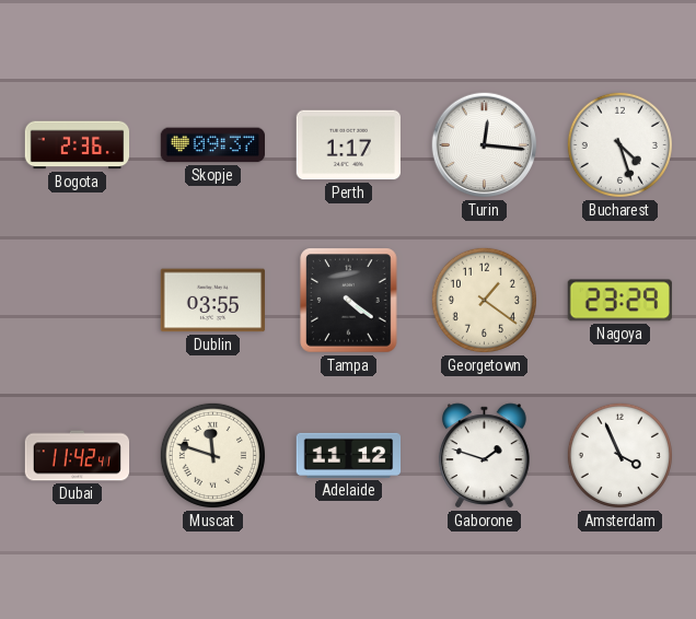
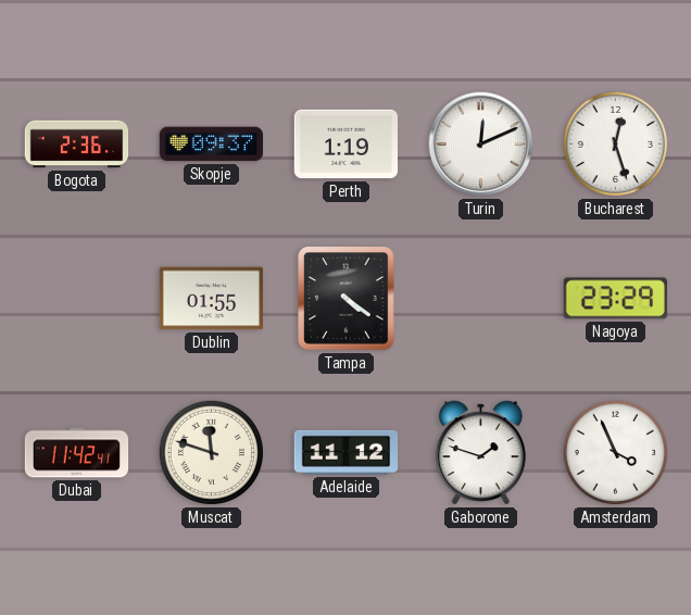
Perth: 1:17 -> 1:19
Turin: 12:16 -> 12:11
Bucharest: 4:27 -> 12:27
Dublin: 03:55 -> 01:55
Georgetown: 1:21 -> none
